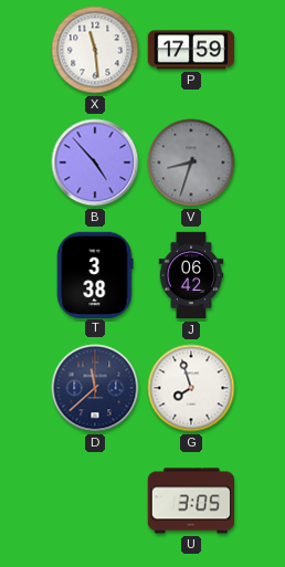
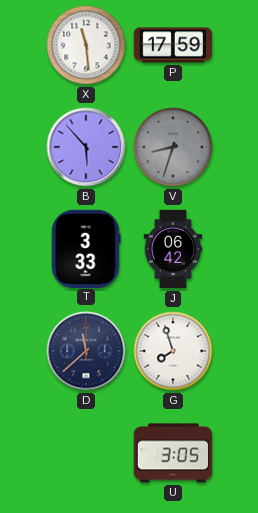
B: 4:53 -> 5:53
T: 3:38 -> 3:33
